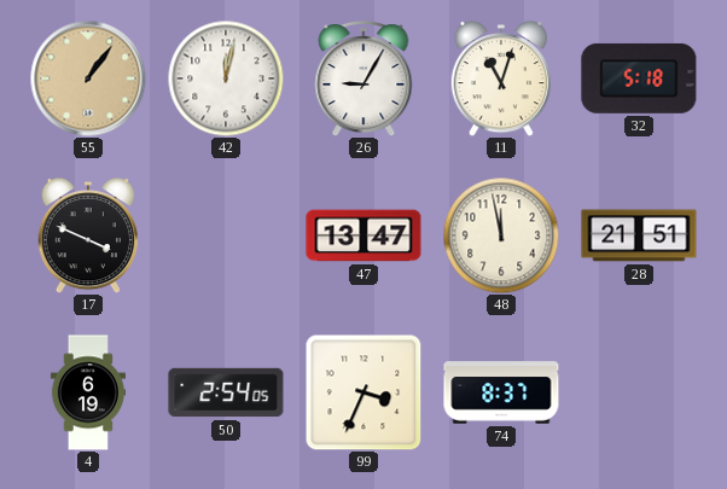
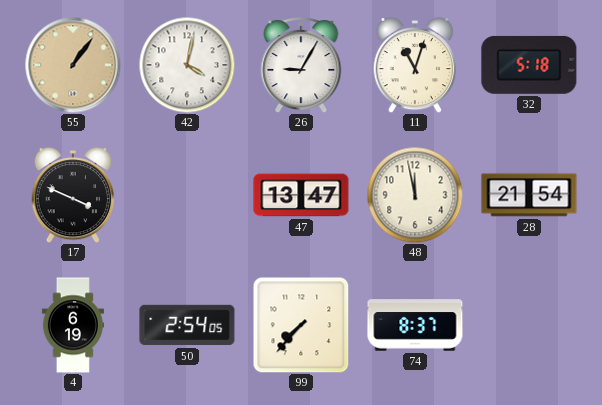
42: 12:02 -> 4:02
28: 21:51 -> 21:54
99: 3:34 -> 7:37
